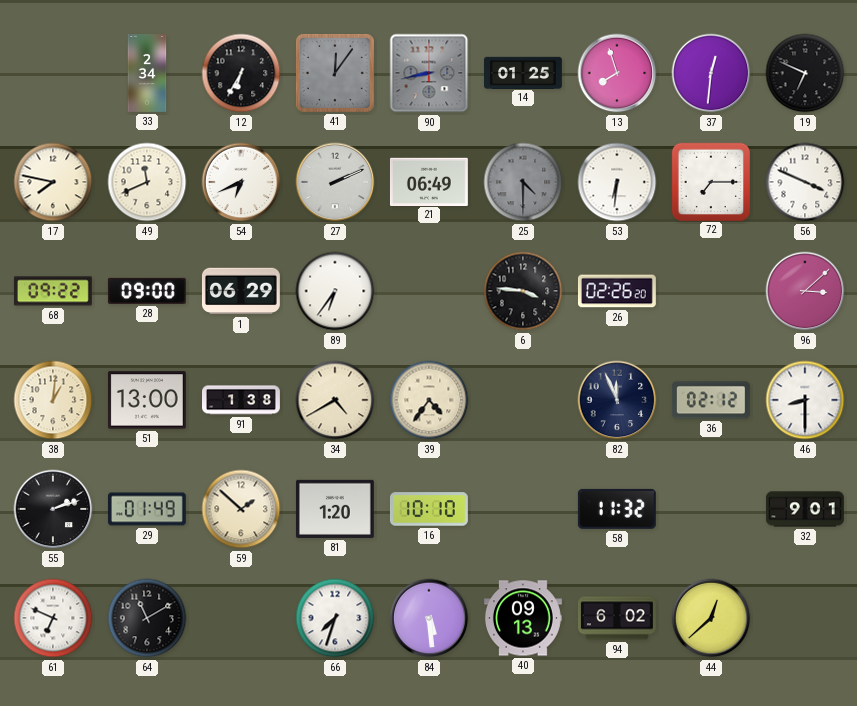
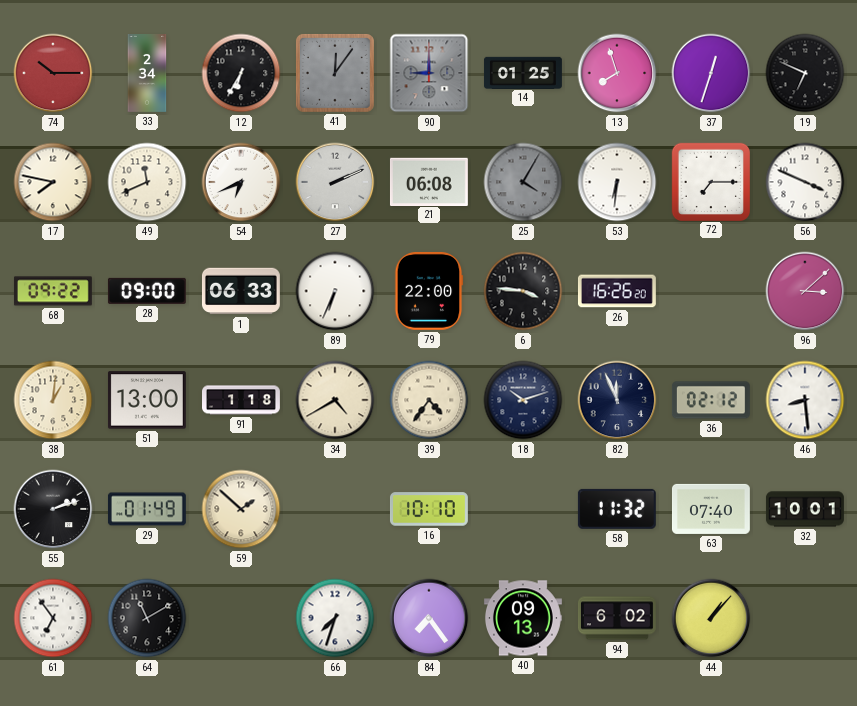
74: none -> 10:15
90: 8:43 -> 9:00
37: 12:31 -> 12:33
21: 06:49 -> 06:08
25: 4:30 -> 4:05
1: 06:29 -> 06:33
89: 6:36 -> 6:34
79: none -> 22:00
26: 02:26 -> 16:26
91: 1:38 -> 1:18
18: none -> 10:12
46: 8:30 -> 8:29
81: 1:20 -> none
63: none -> 07:40
32: 9:01 -> 10:01
61: 6:49 -> 6:54
84: 5:29 -> 7:24
44: 12:38 -> 1:07
